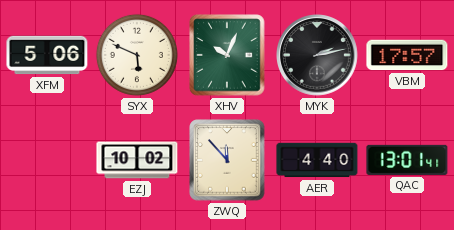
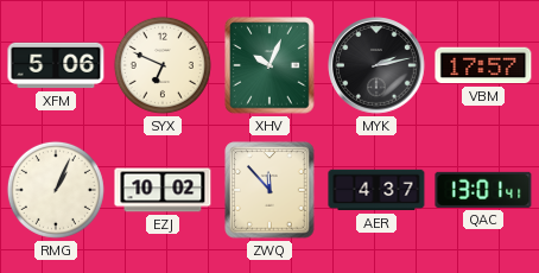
SYX: 5:49 -> 6:49
RMG: none -> 1:04
AER: 4:40 -> 4:37
